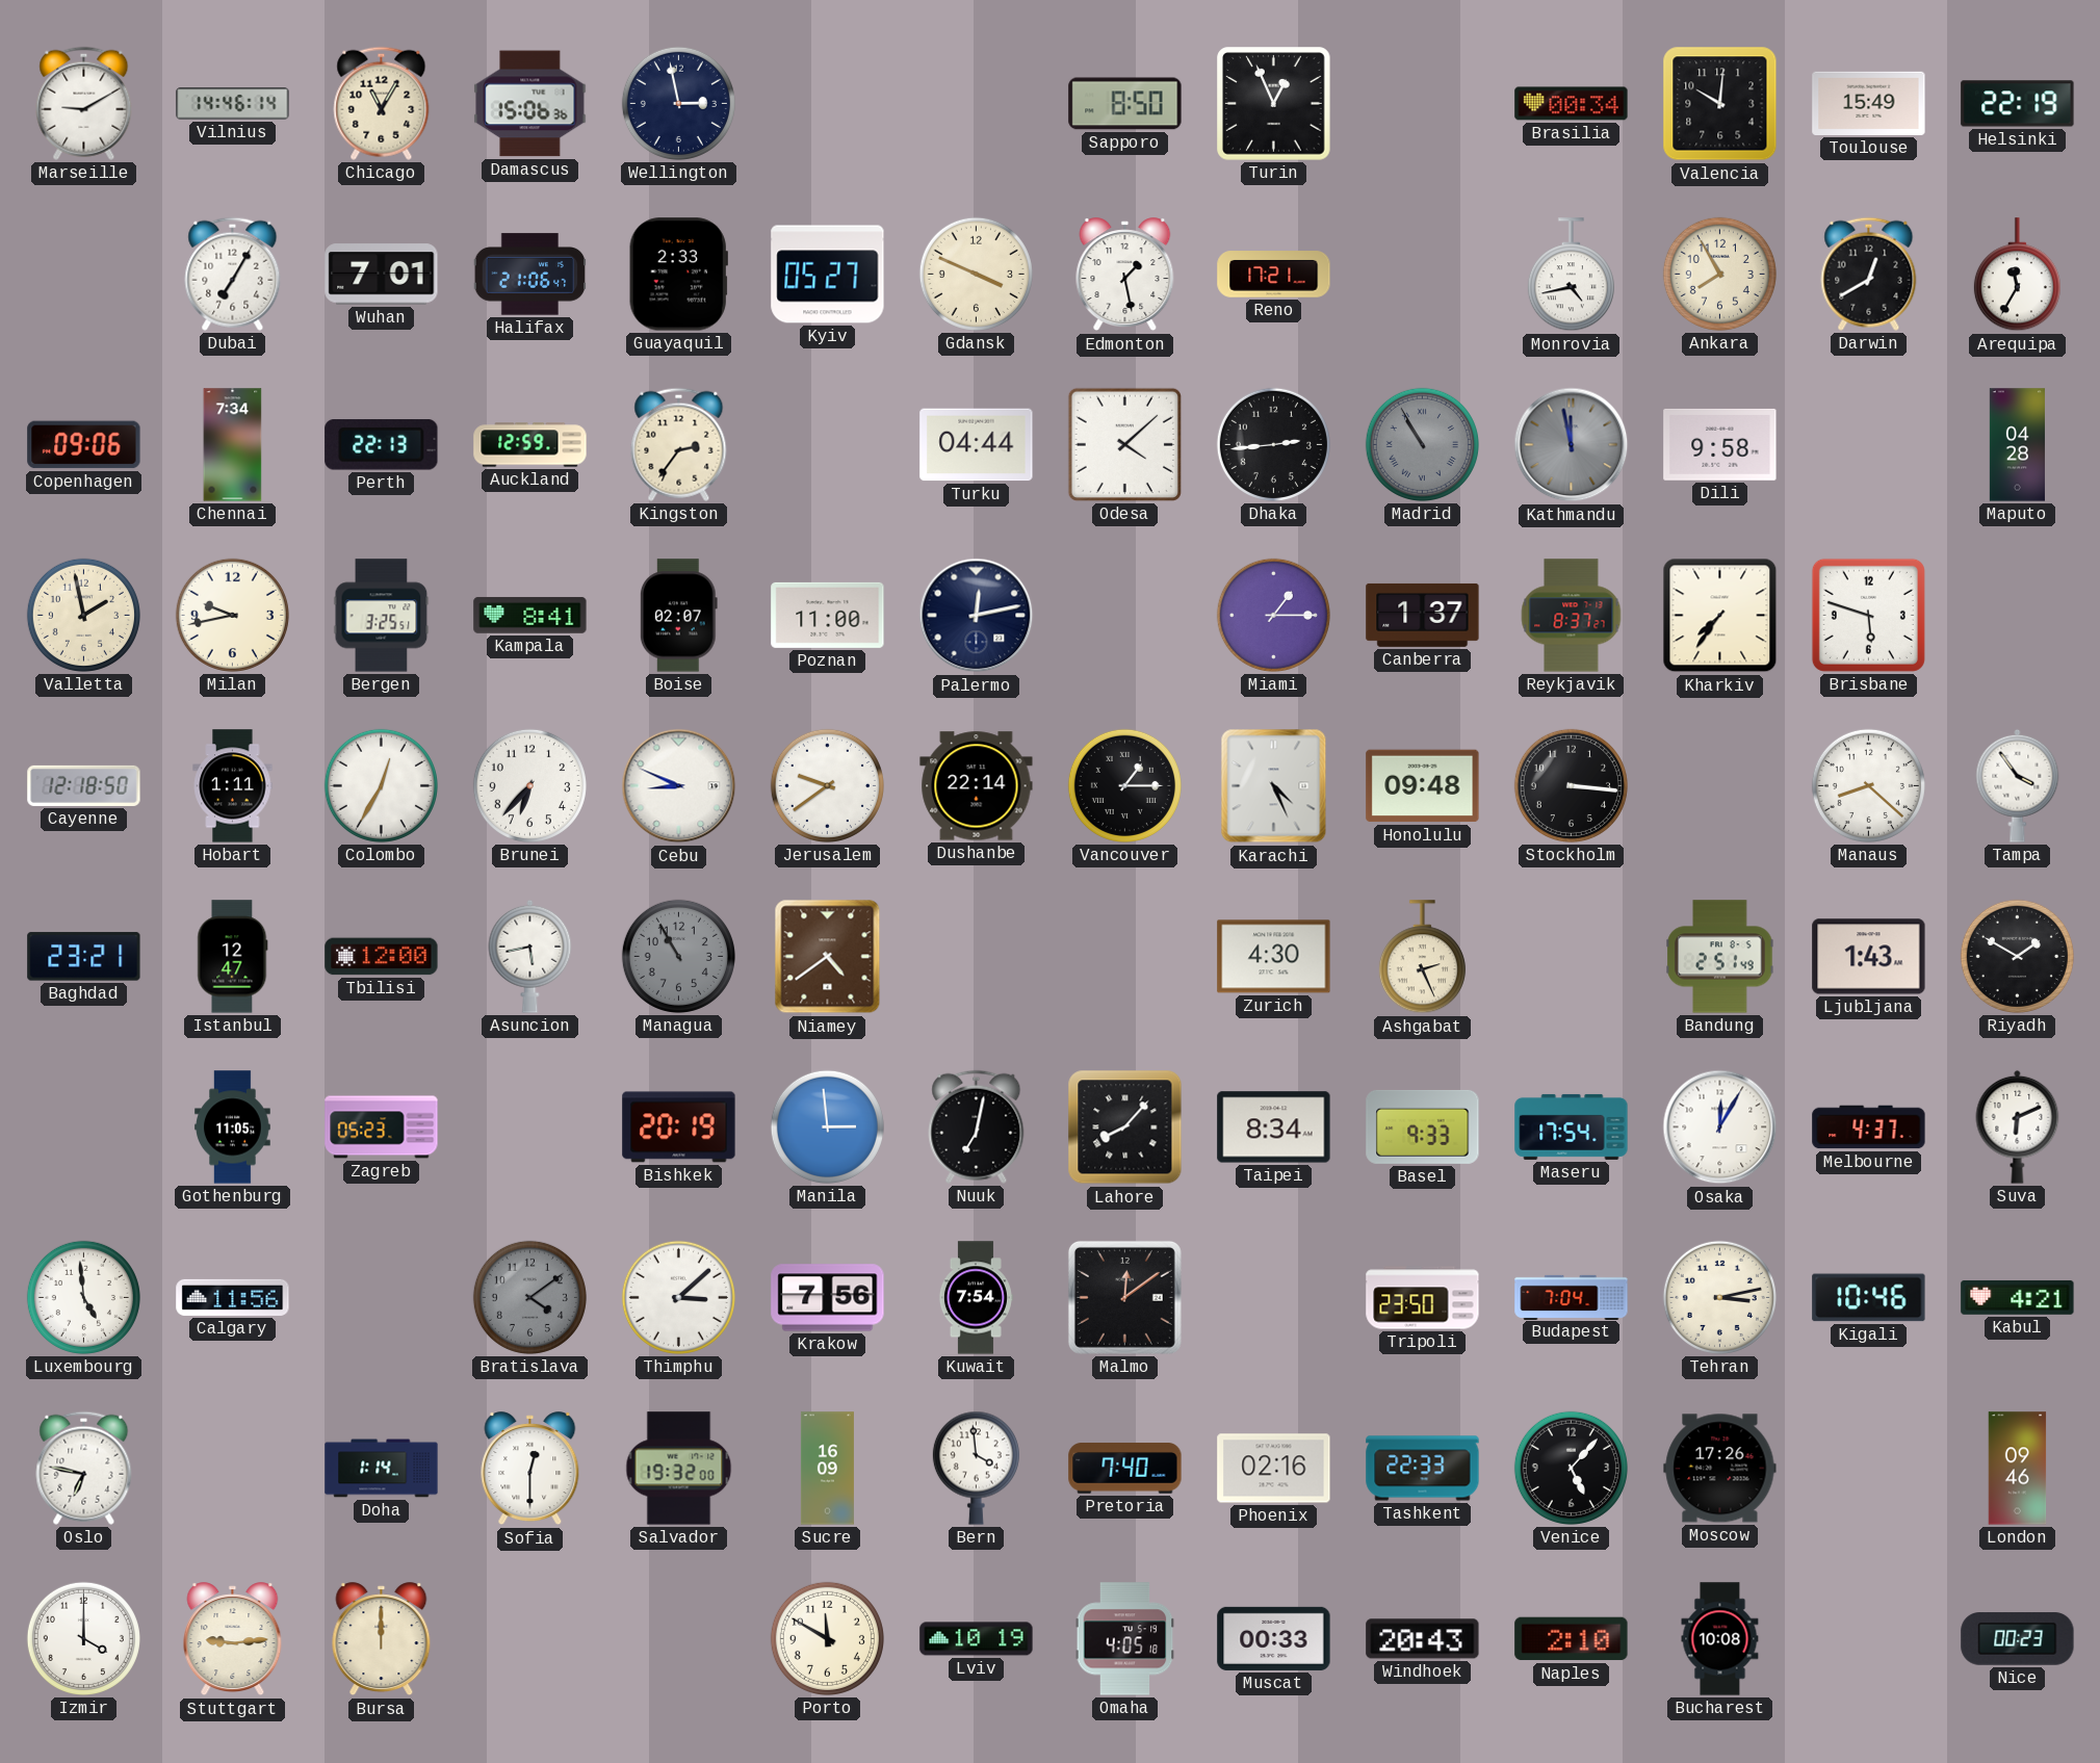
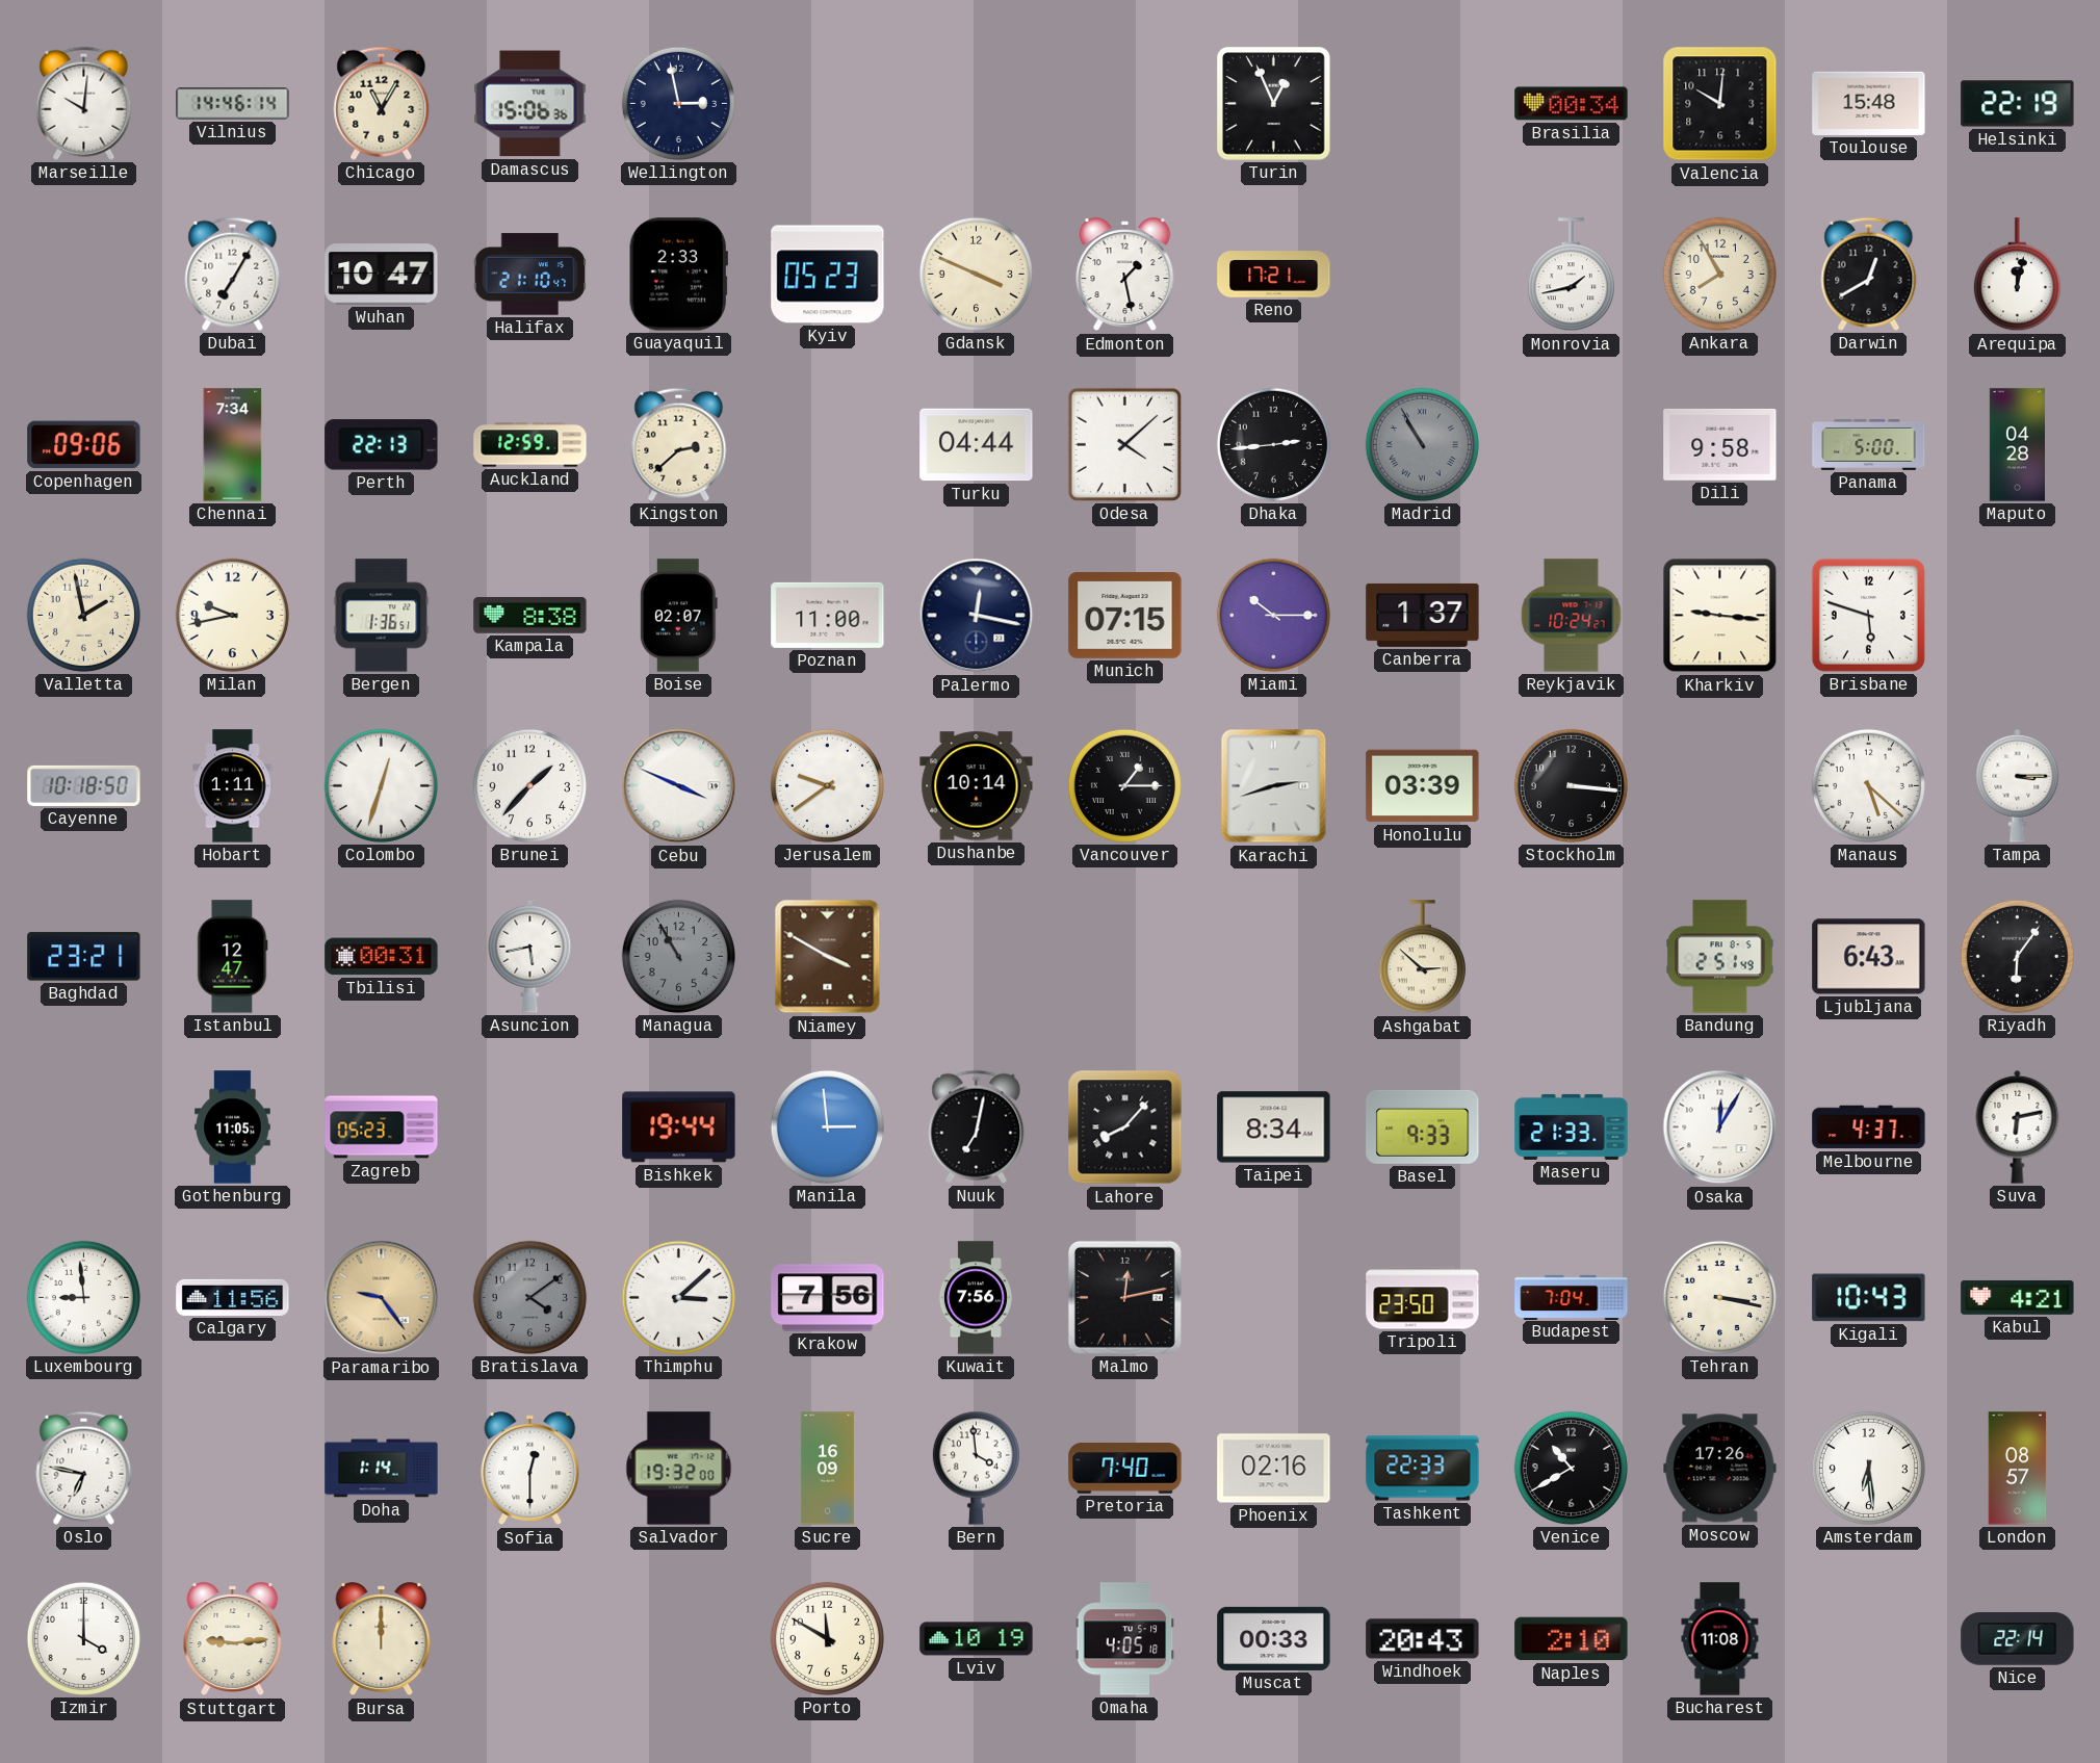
Marseille: 9:10 -> 10:01
Sapporo: 8:50 -> none
Toulouse: 15:49 -> 15:48
Wuhan: 7:01 -> 10:47
Halifax: 21:06 -> 21:10
Kyiv: 05:27 -> 05:23
Monrovia: 4:43 -> 1:43
Arequipa: 11:35 -> 12:02
Kingston: 2:36 -> 2:38
Kathmandu: 11:58 -> none
Panama: none -> 5:00
Bergen: 3:25 -> 1:36
Kampala: 8:41 -> 8:38
Palermo: 12:13 -> 12:17
Munich: none -> 07:15
Miami: 1:15 -> 10:15
Reykjavik: 8:37 -> 10:24
Kharkiv: 7:36 -> 9:16
Cayenne: 12:18 -> 10:18
Colombo: 12:35 -> 12:33
Brunei: 6:37 -> 1:37
Cebu: 8:49 -> 3:49
Dushanbe: 22:14 -> 10:14
Karachi: 4:26 -> 2:42
Honolulu: 09:48 -> 03:39
Manaus: 8:22 -> 5:22
Tampa: 3:54 -> 3:15
Tbilisi: 12:00 -> 00:31
Niamey: 4:39 -> 3:50
Zurich: 4:30 -> none
Ashgabat: 2:26 -> 2:52
Ljubljana: 1:43 -> 6:43
Riyadh: 1:50 -> 6:06
Bishkek: 20:19 -> 19:44
Maseru: 17:54 -> 21:33
Suva: 6:11 -> 6:13
Luxembourg: 4:59 -> 8:59
Paramaribo: none -> 9:24
Kuwait: 7:54 -> 7:56
Malmo: 12:09 -> 12:13
Tehran: 3:13 -> 3:17
Kigali: 10:46 -> 10:43
Venice: 5:07 -> 10:40
Amsterdam: none -> 6:29
London: 09:46 -> 08:57
Bucharest: 10:08 -> 11:08
Nice: 00:23 -> 22:14
